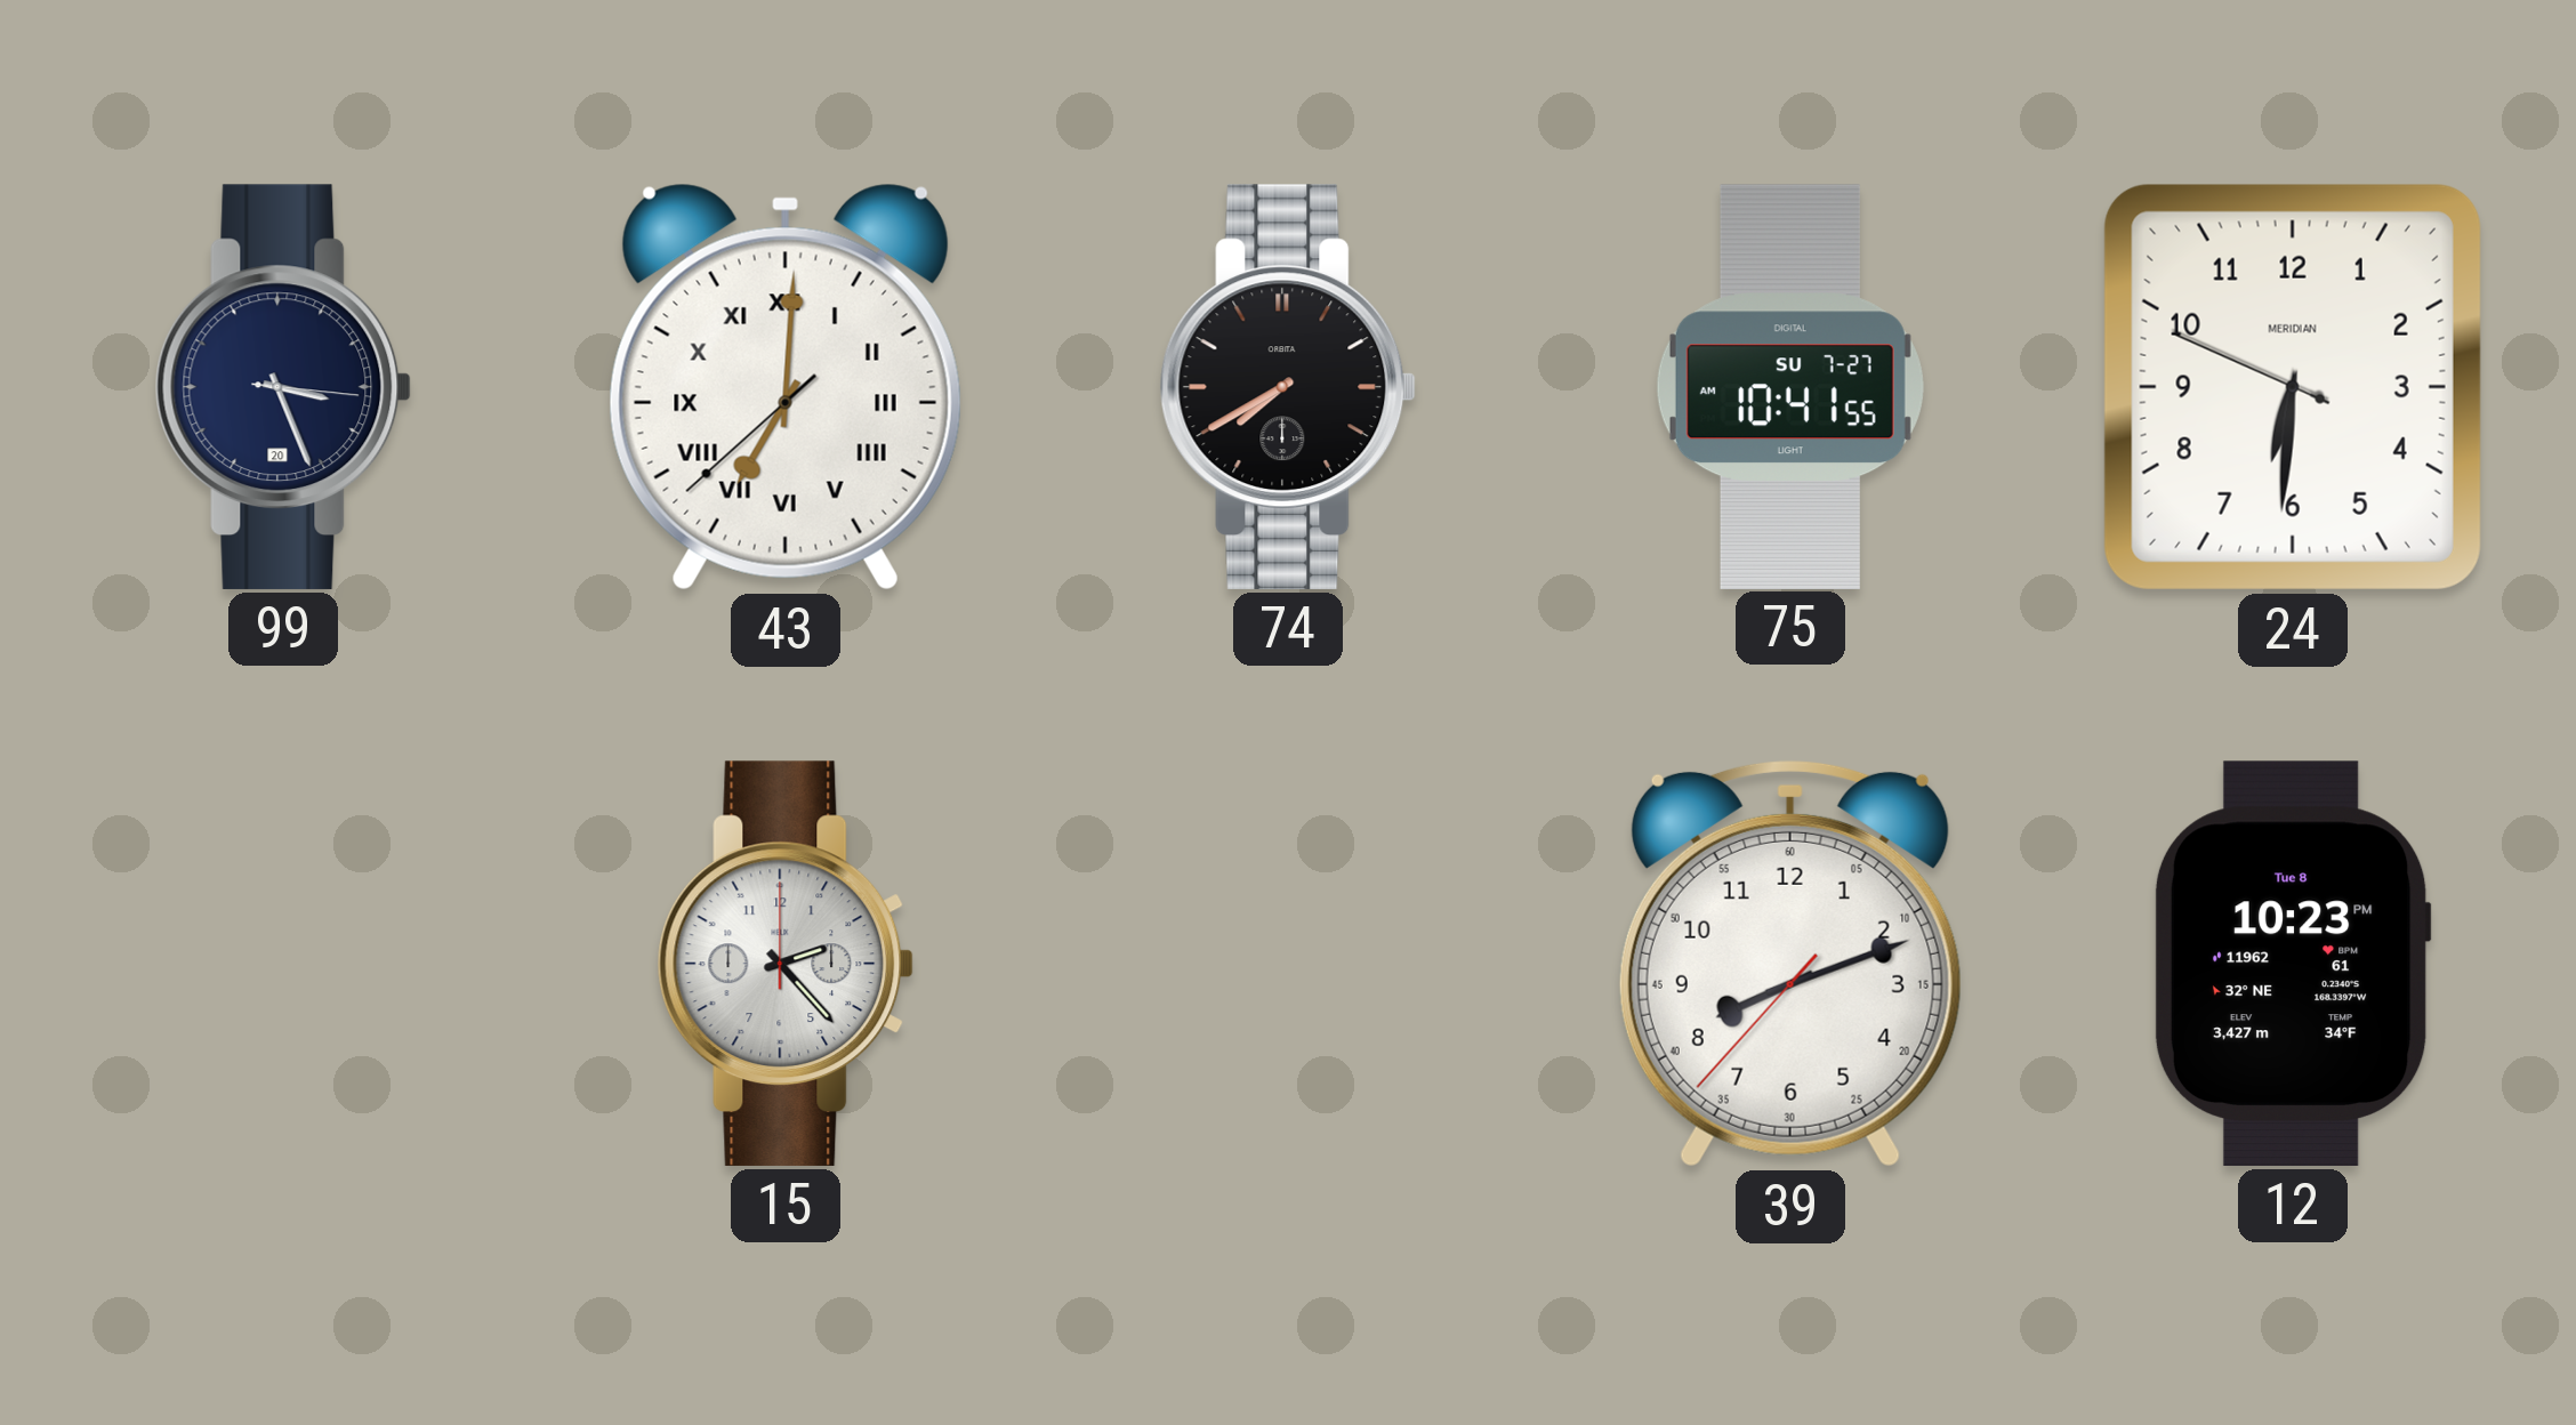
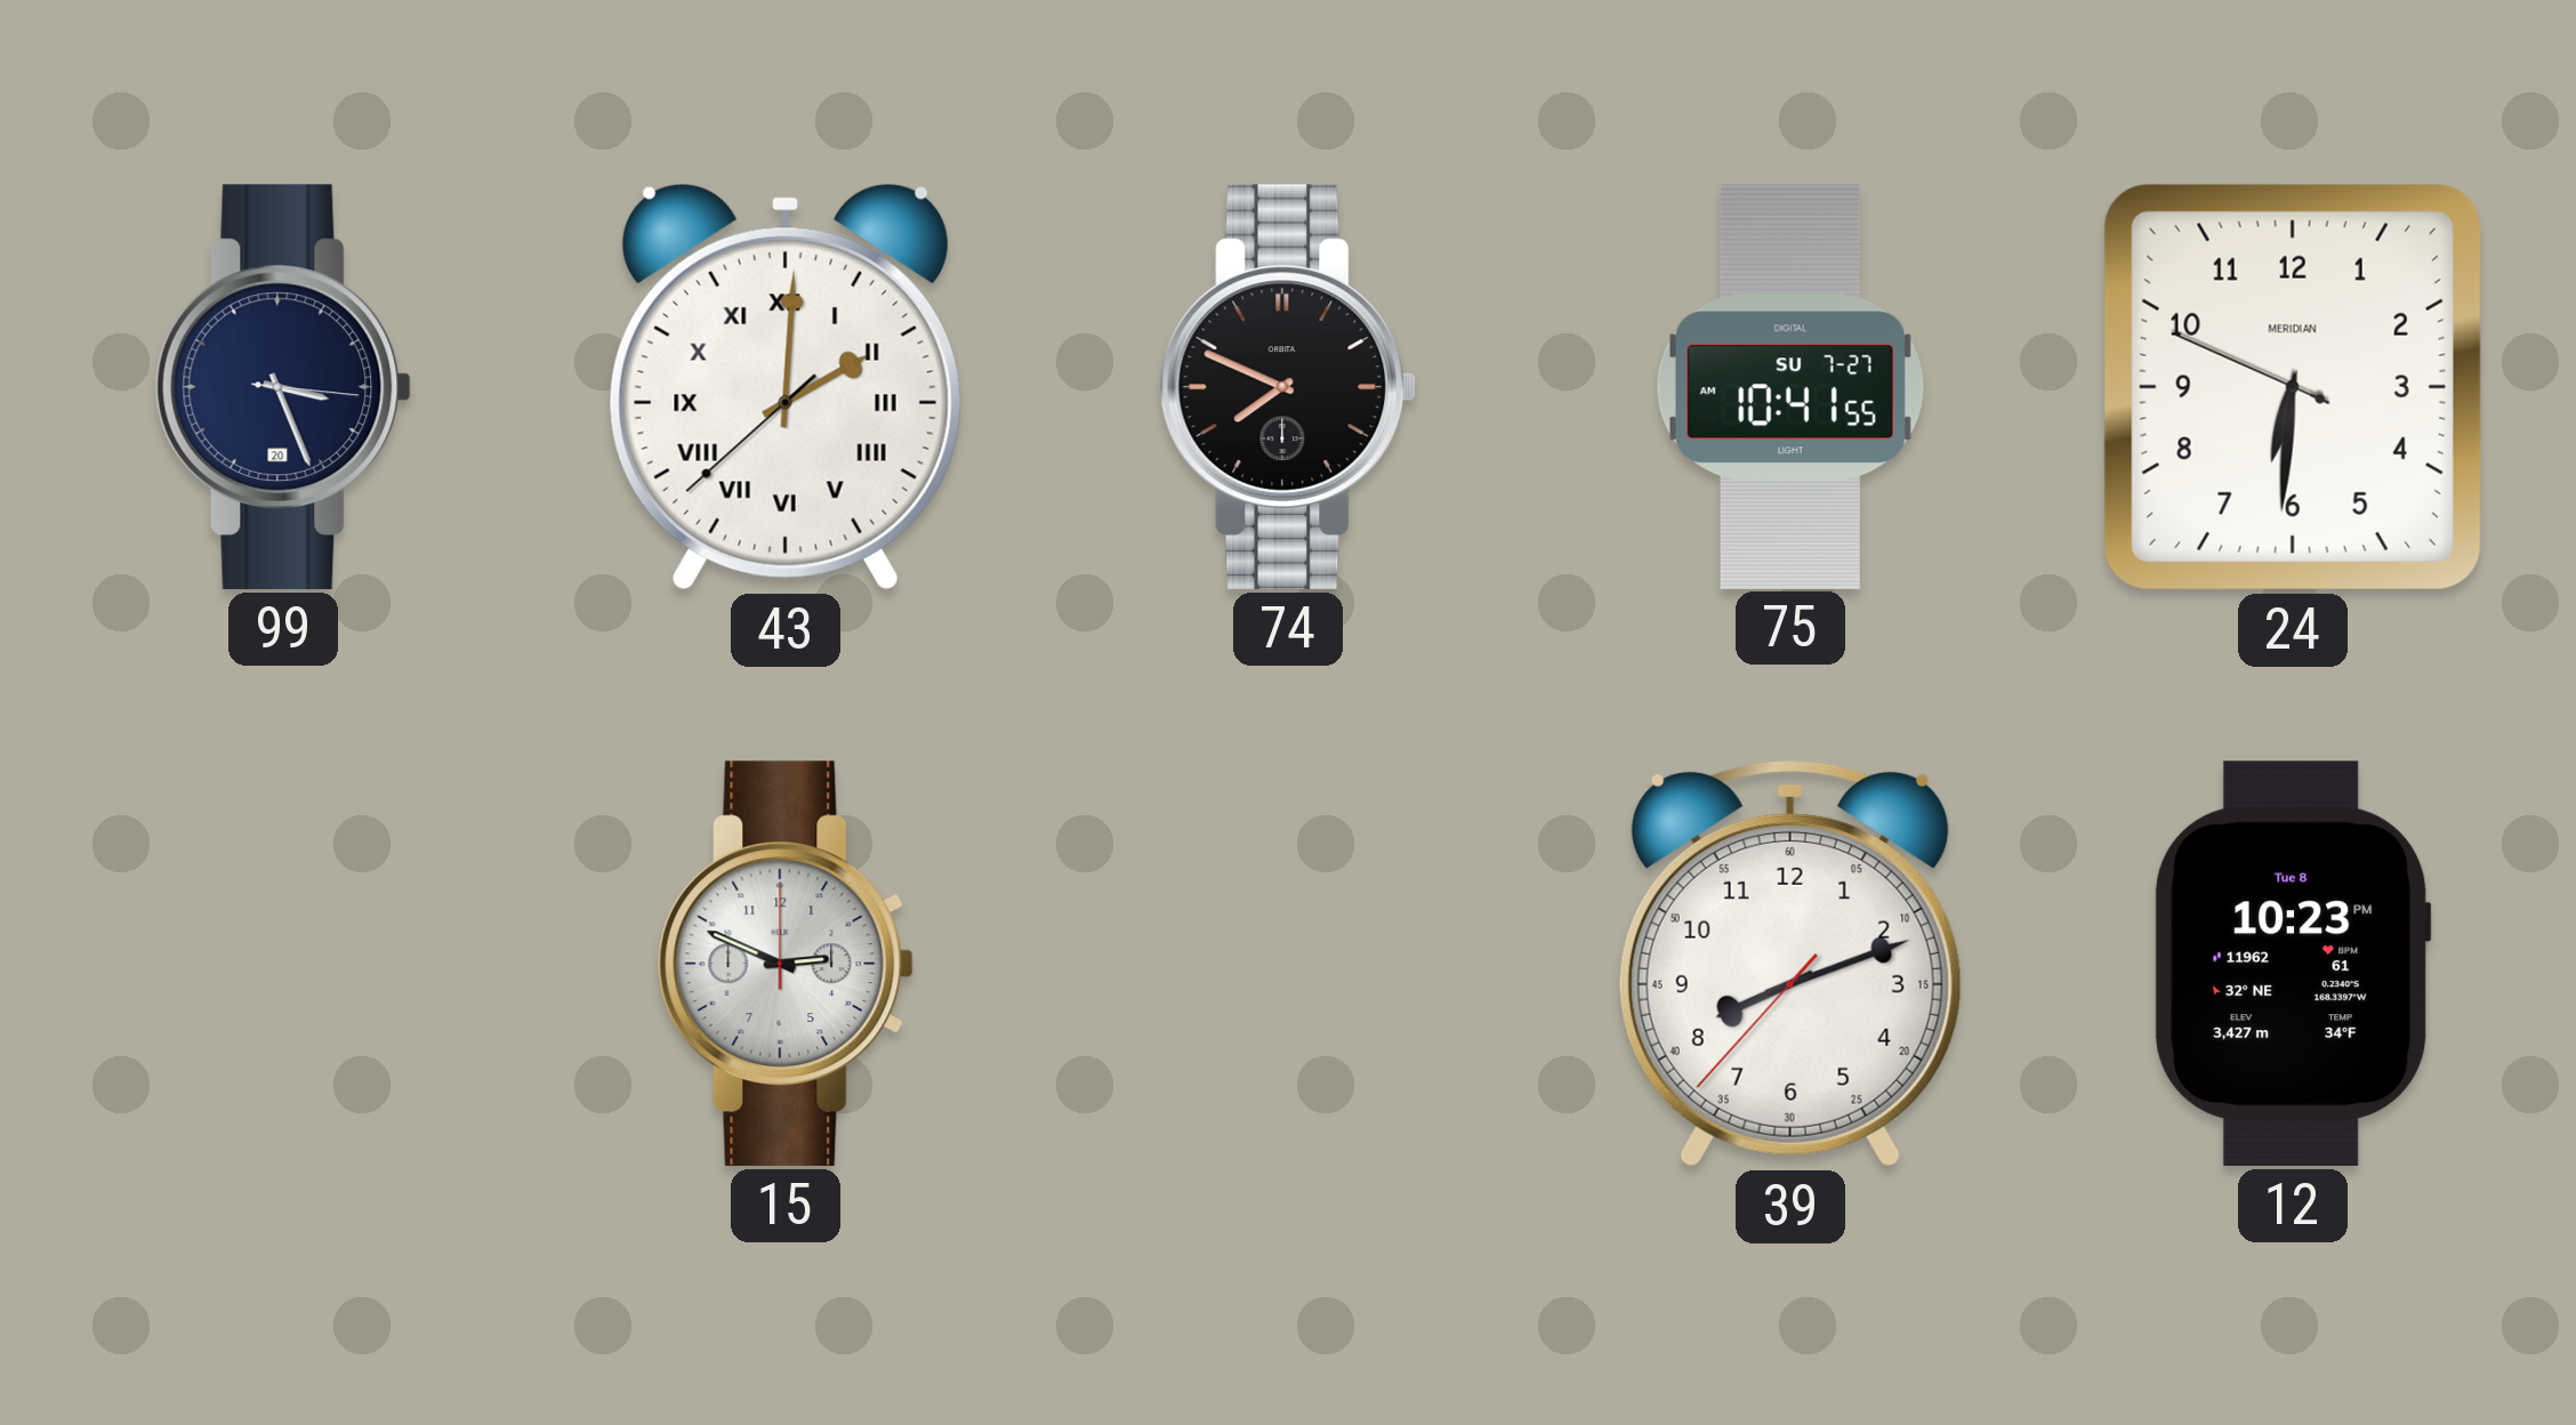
43: 7:00 -> 2:00
74: 7:40 -> 7:49
15: 2:23 -> 2:49
